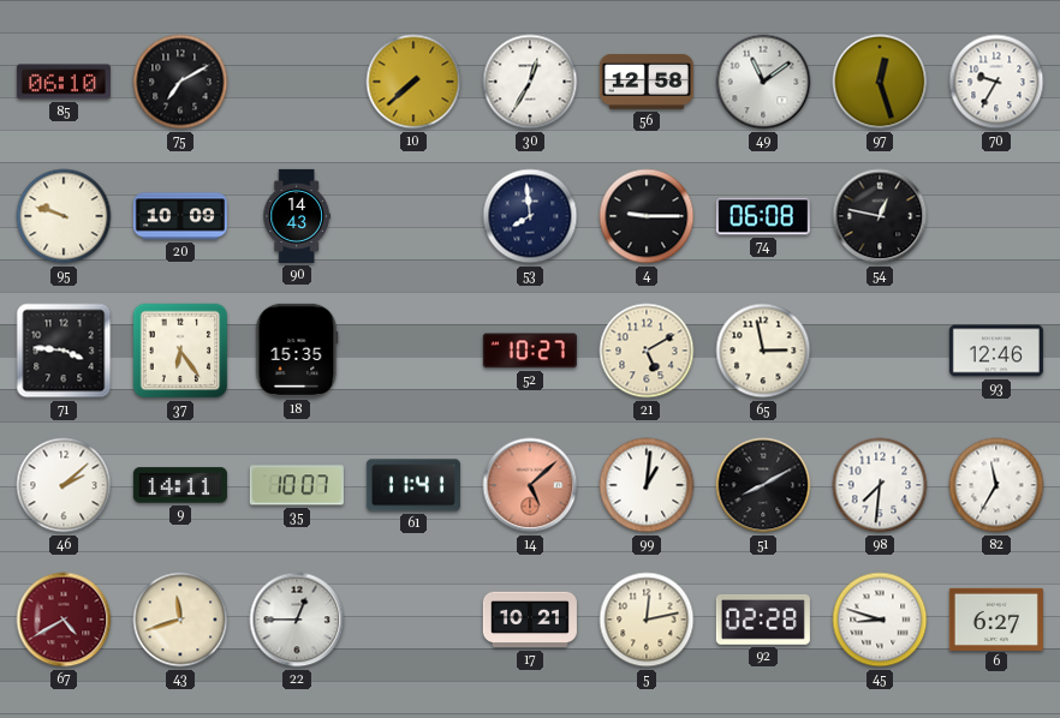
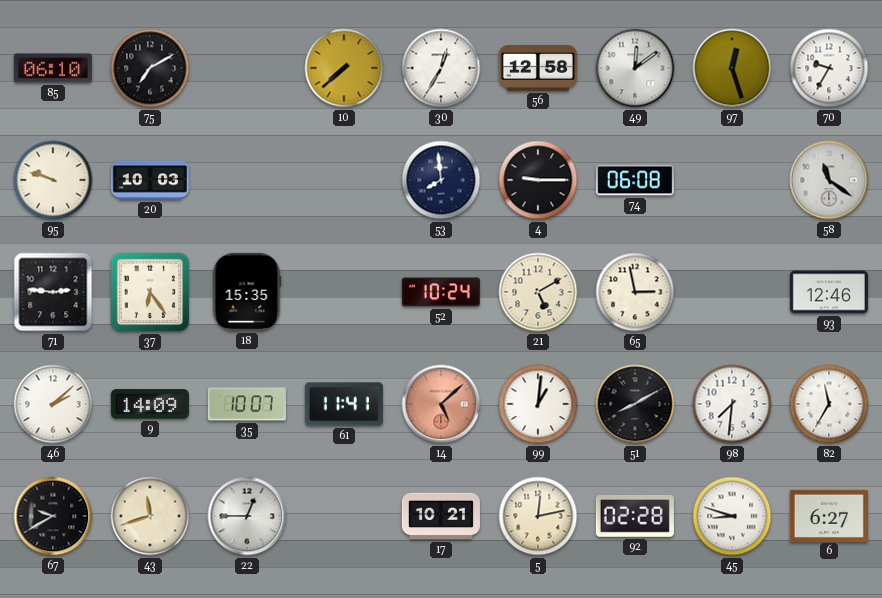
49: 11:09 -> 12:09
20: 10:09 -> 10:03
90: 14:43 -> none
54: 12:47 -> none
58: none -> 11:21
71: 3:46 -> 2:46
52: 10:27 -> 10:24
9: 14:11 -> 14:09
67: 4:40 -> 9:40
67 dial: burgundy -> black
